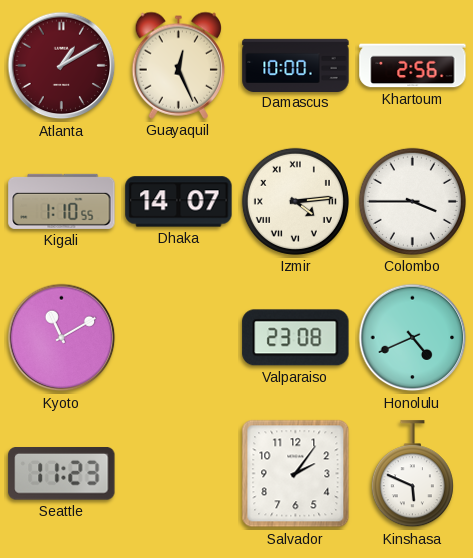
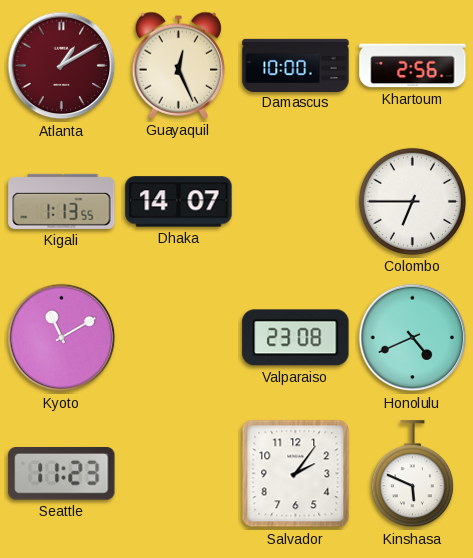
Kigali: 1:10 -> 1:13
Izmir: 4:14 -> none
Colombo: 3:45 -> 6:45
